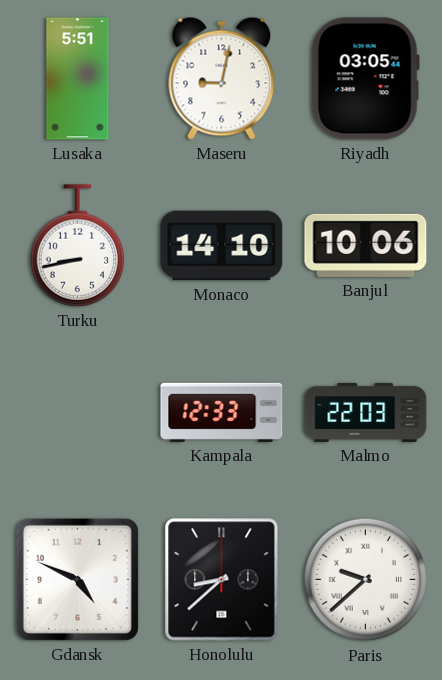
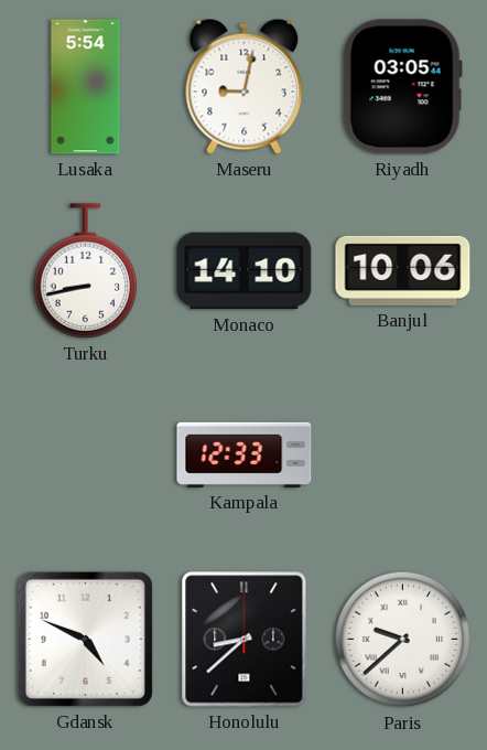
Lusaka: 5:51 -> 5:54
Malmo: 22:03 -> none
